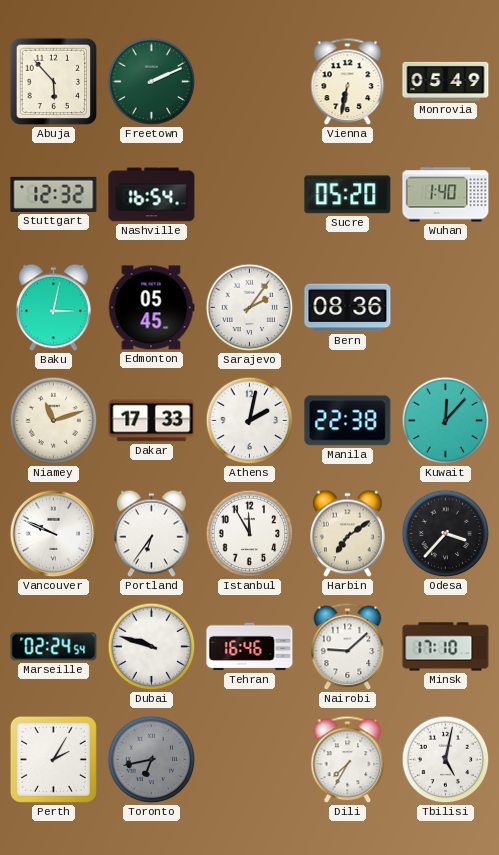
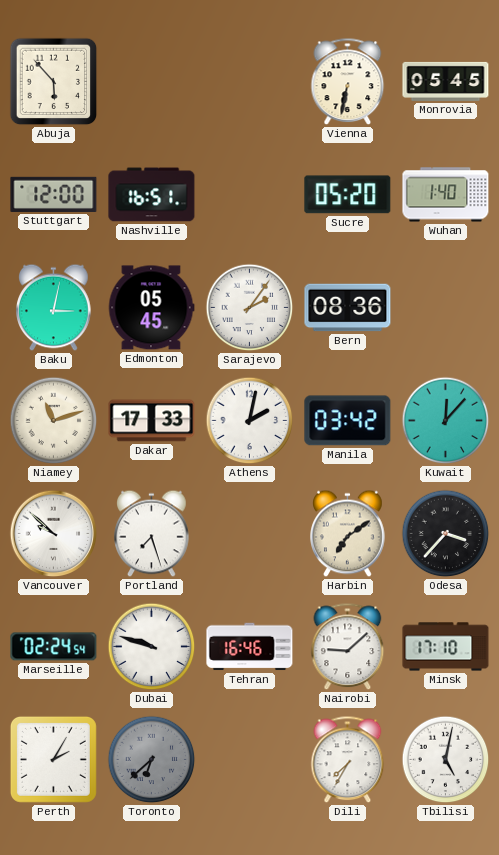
Freetown: 2:11 -> none
Monrovia: 05:49 -> 05:45
Stuttgart: 12:32 -> 12:00
Nashville: 16:54 -> 16:51
Manila: 22:38 -> 03:42
Vancouver: 9:49 -> 9:52
Portland: 6:36 -> 7:27
Istanbul: 11:55 -> none
Toronto: 6:43 -> 6:38
